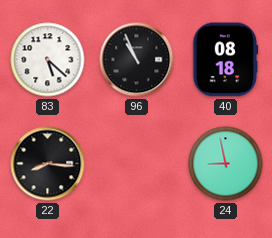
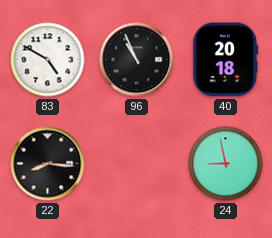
83: 5:22 -> 4:50
40: 08:18 -> 20:18
